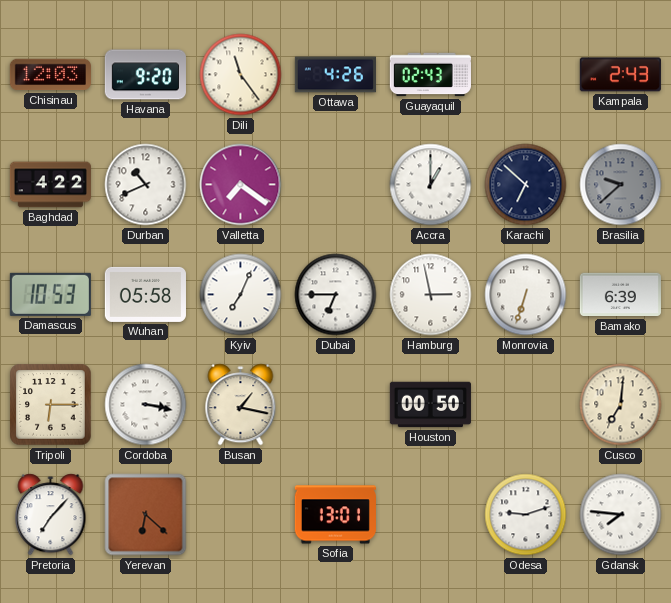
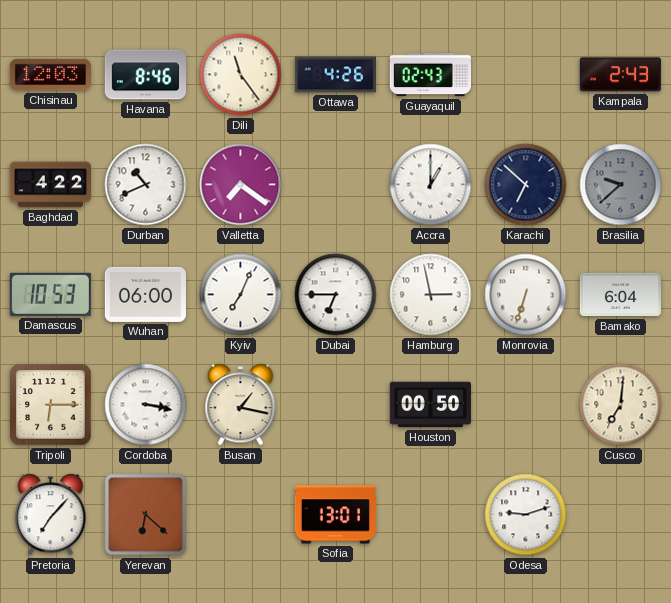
Havana: 9:20 -> 8:46
Wuhan: 05:58 -> 06:00
Bamako: 6:39 -> 6:04
Gdansk: 7:46 -> none
